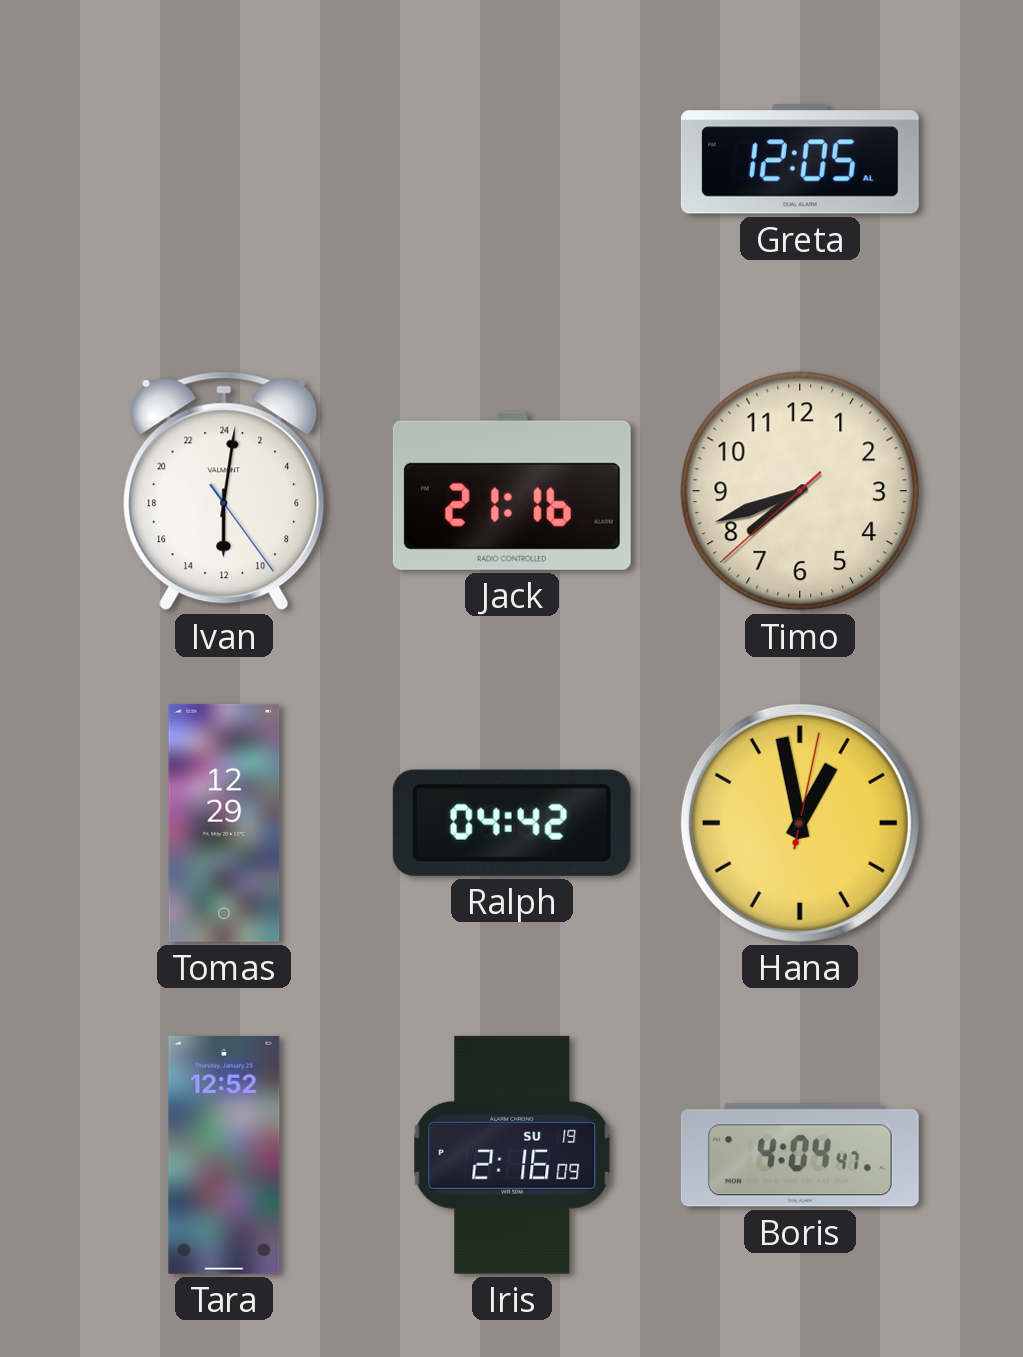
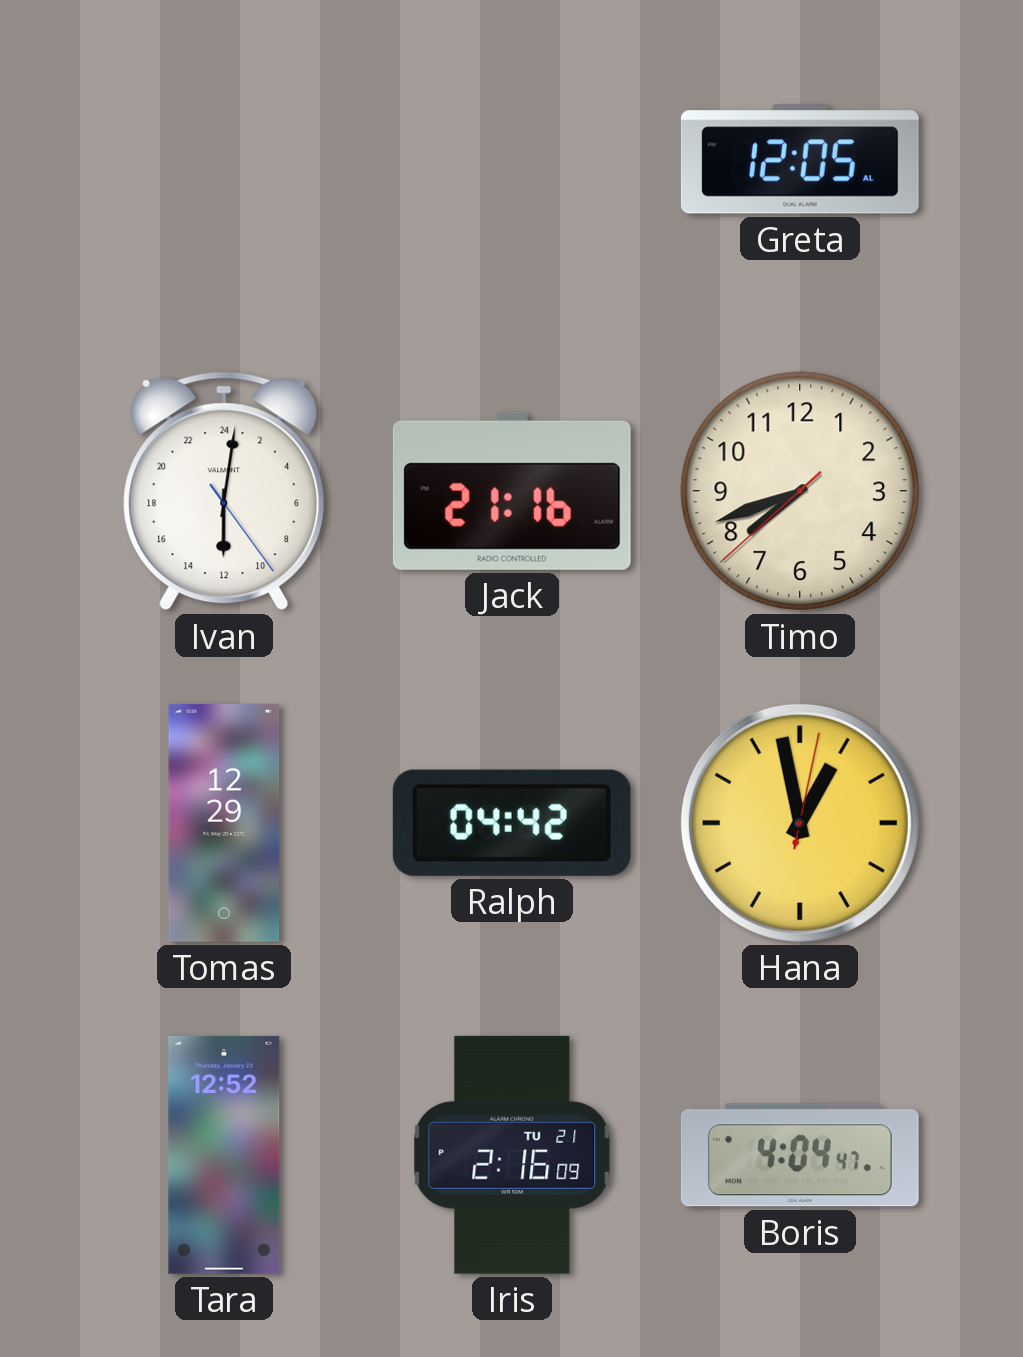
Iris date: SU 19 -> TU 21
